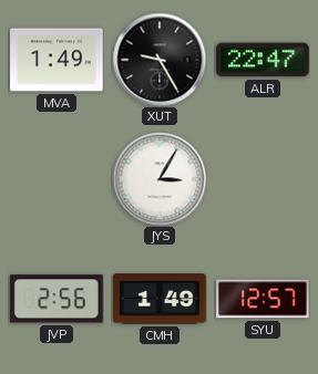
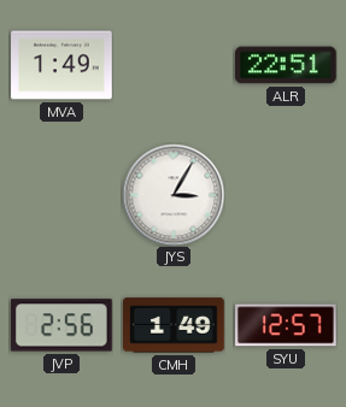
XUT: 9:25 -> none
ALR: 22:47 -> 22:51
